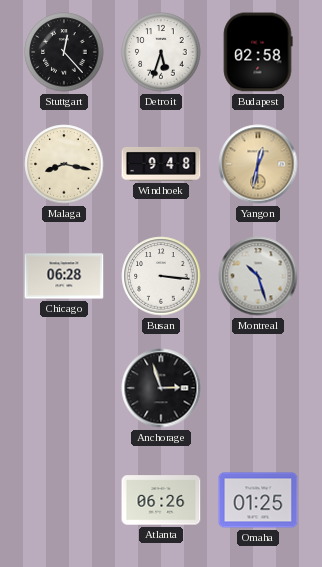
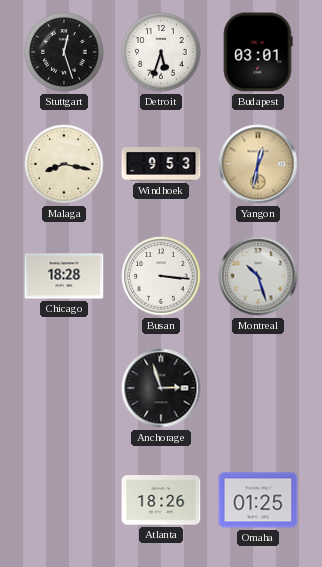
Stuttgart: 12:23 -> 12:27
Budapest: 02:58 -> 03:01
Windhoek: 9:48 -> 9:53
Chicago: 06:28 -> 18:28
Atlanta: 06:26 -> 18:26
